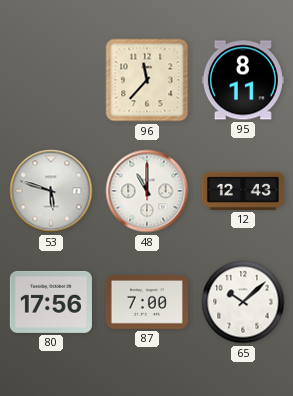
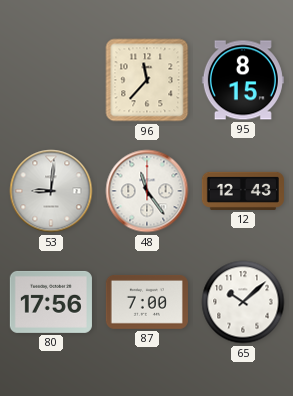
95: 8:11 -> 8:15
53: 5:48 -> 9:01
48: 11:00 -> 11:24
